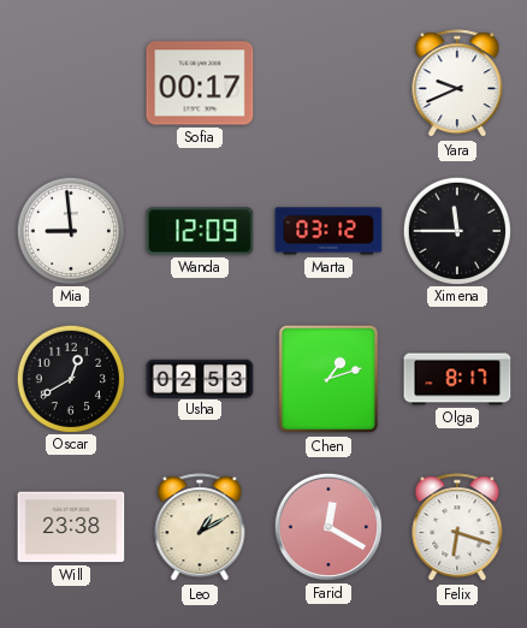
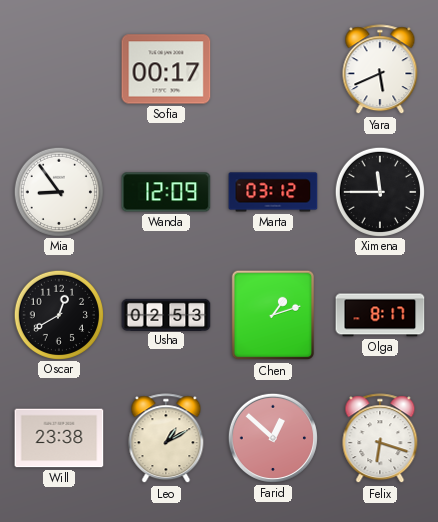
Yara: 9:41 -> 5:41
Mia: 8:59 -> 8:54
Farid: 12:20 -> 12:52
